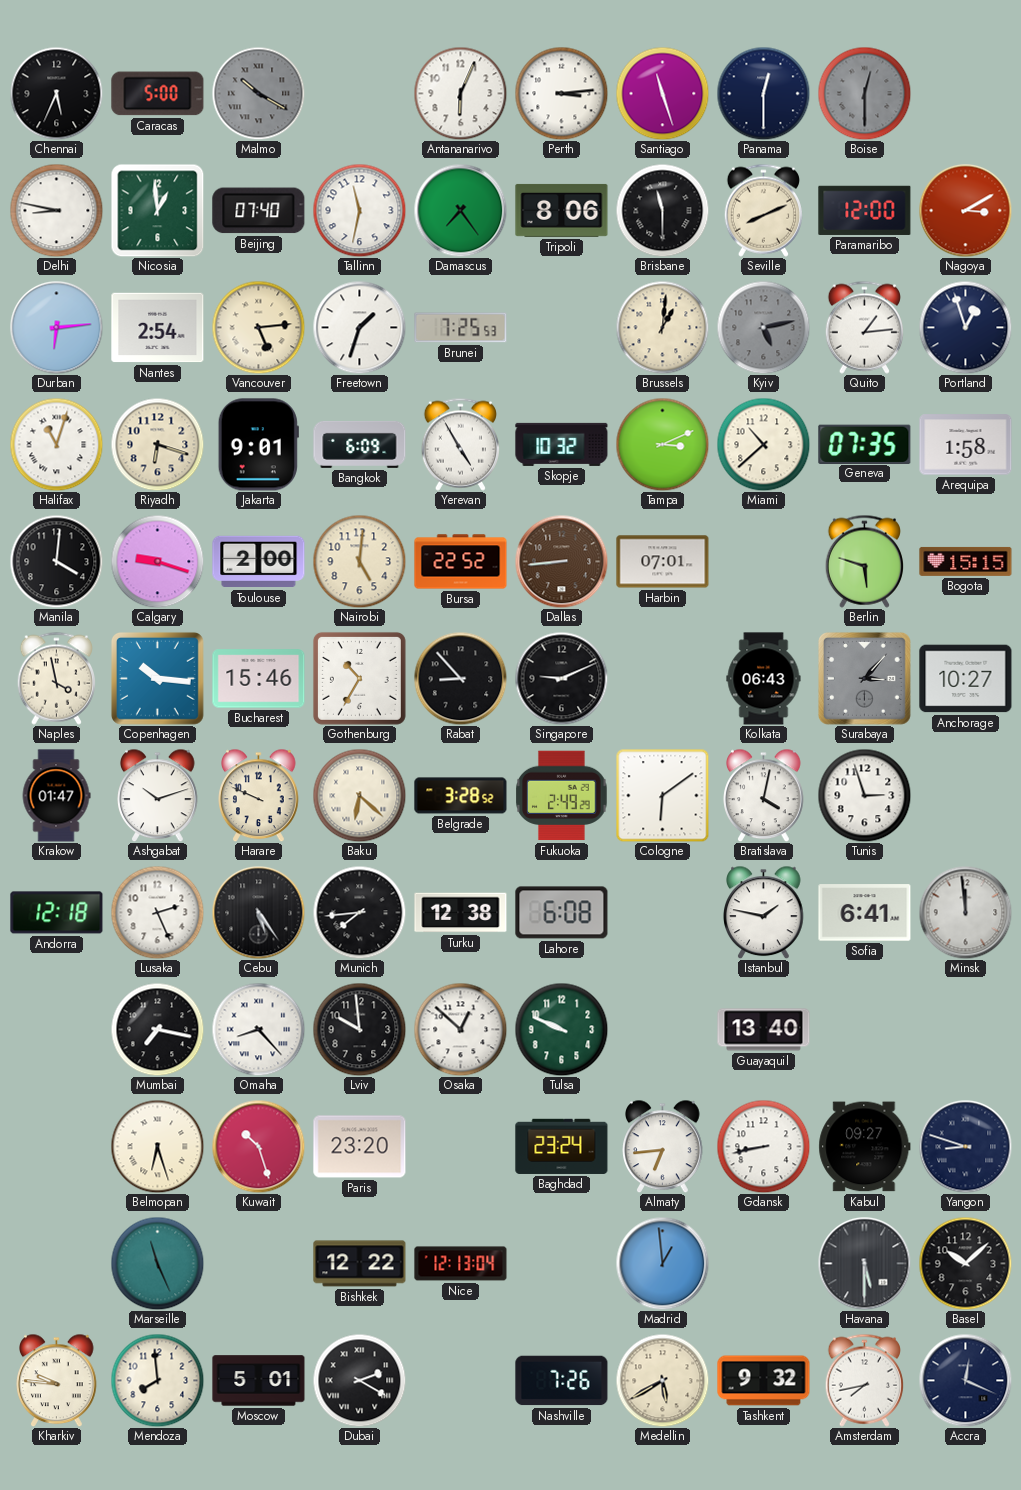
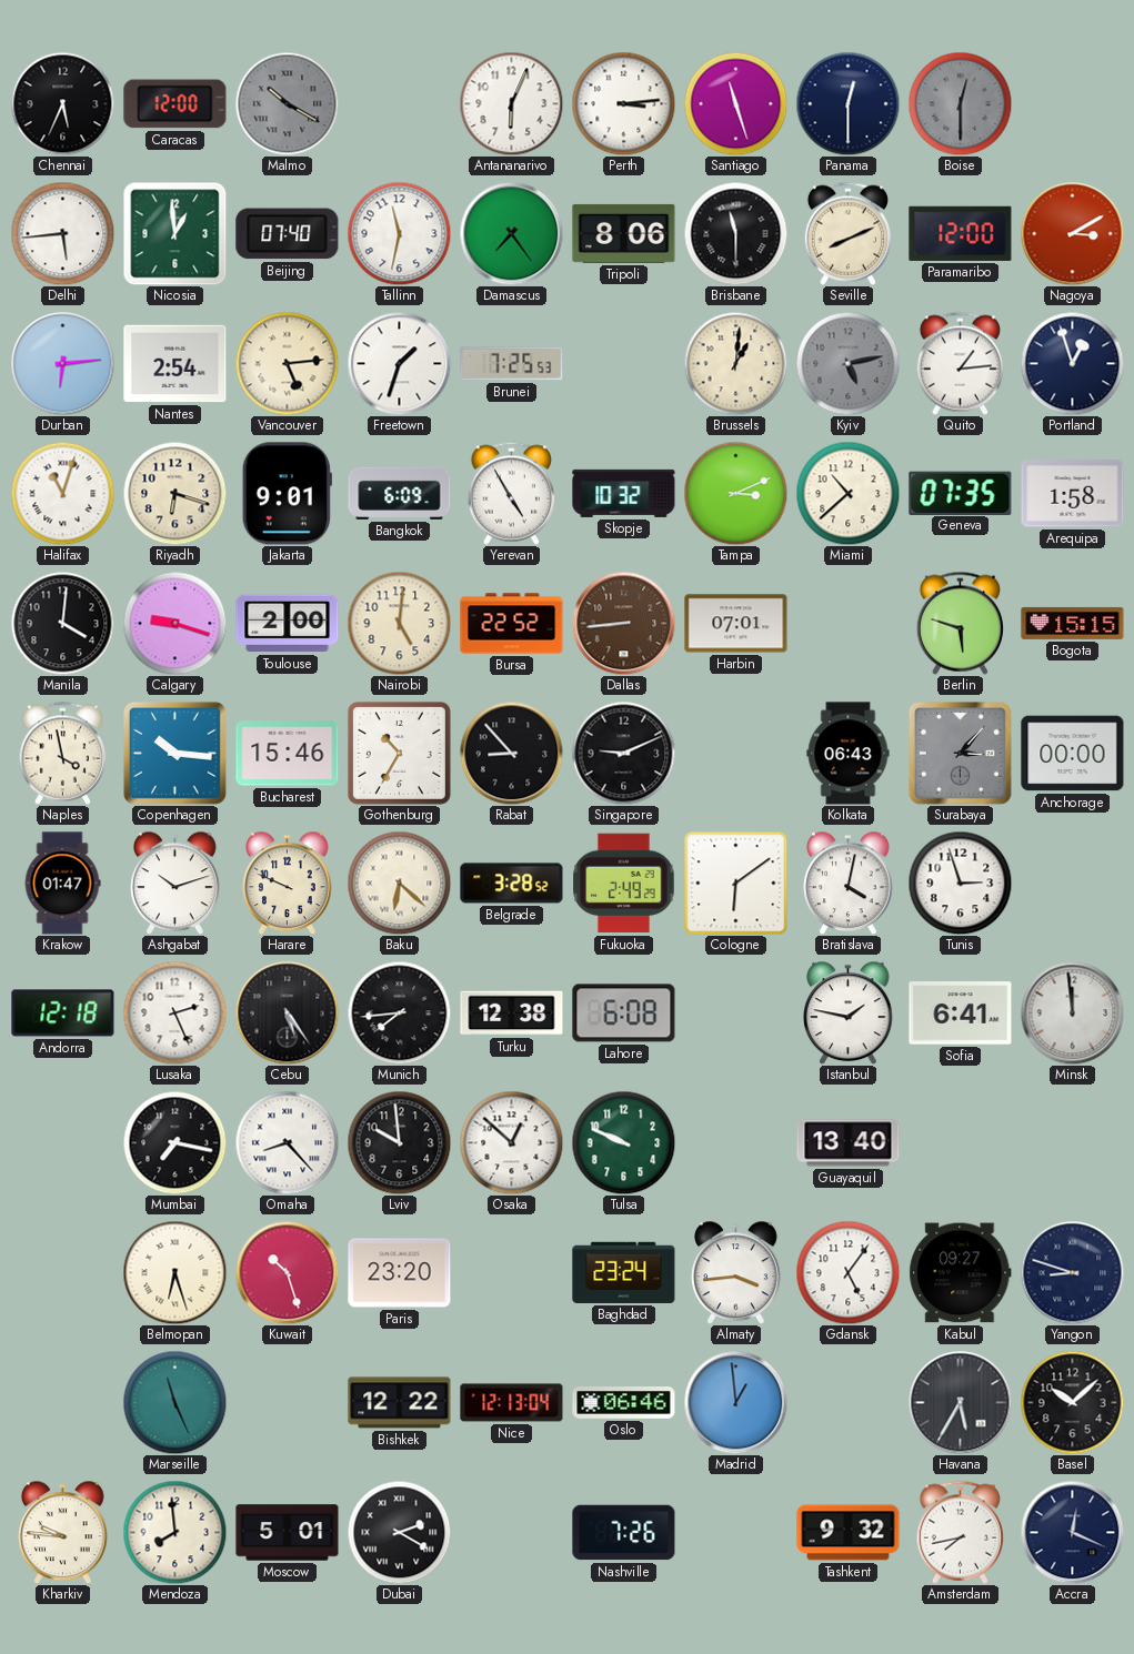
Caracas: 5:00 -> 12:00
Delhi: 8:47 -> 5:44
Anchorage: 10:27 -> 00:00
Almaty: 6:44 -> 3:44
Gdansk: 8:43 -> 5:06
Oslo: none -> 06:46
Havana: 5:30 -> 5:35
Medellin: 5:40 -> none
